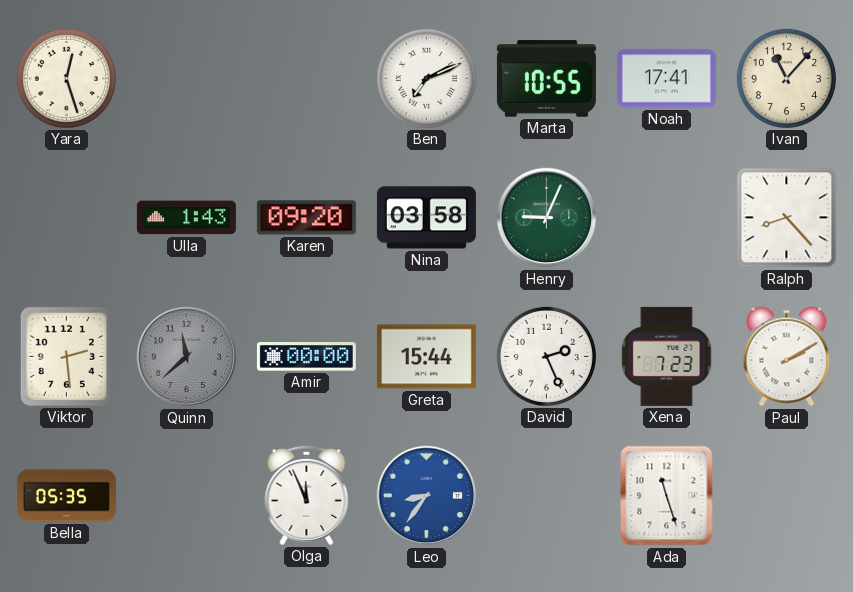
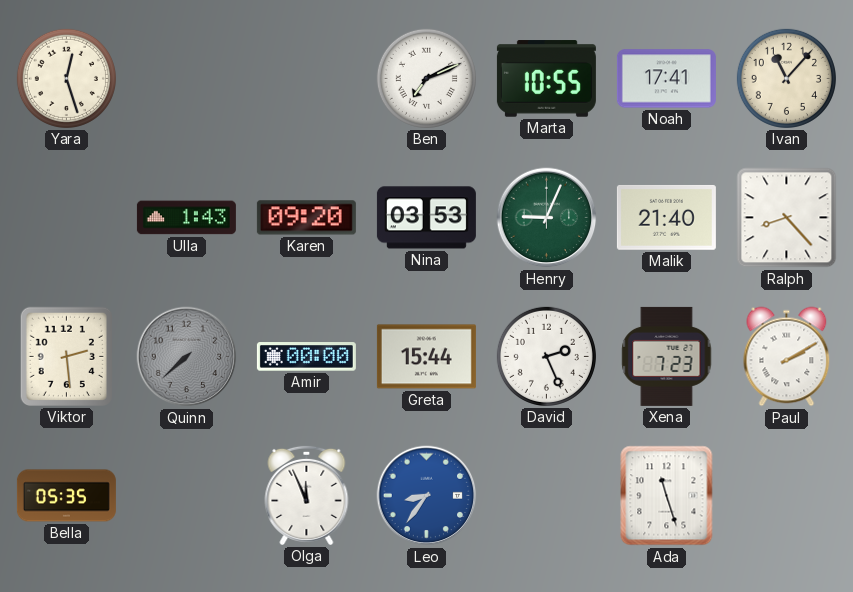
Nina: 03:58 -> 03:53
Malik: none -> 21:40
Quinn: 11:38 -> 7:38
